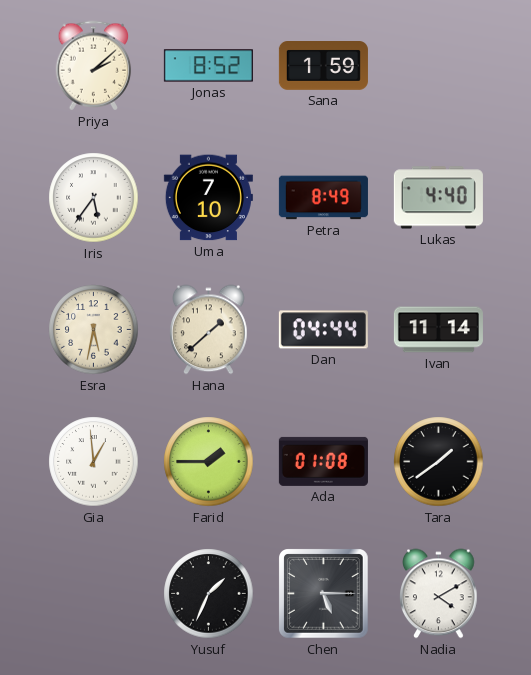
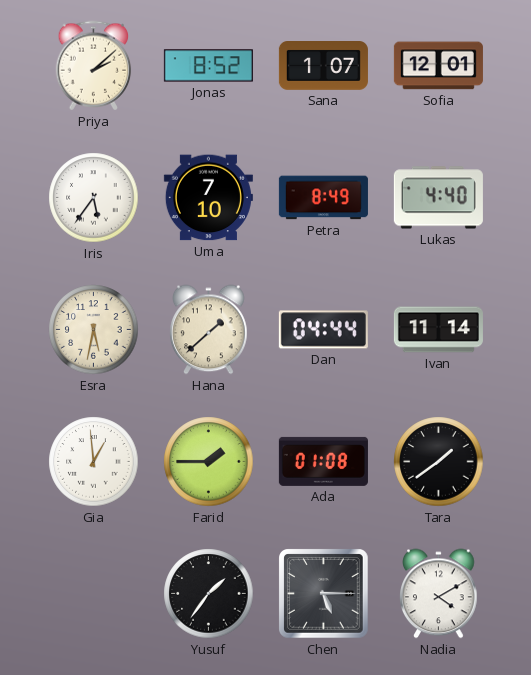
Sana: 1:59 -> 1:07
Sofia: none -> 12:01
Yusuf: 1:34 -> 1:36
